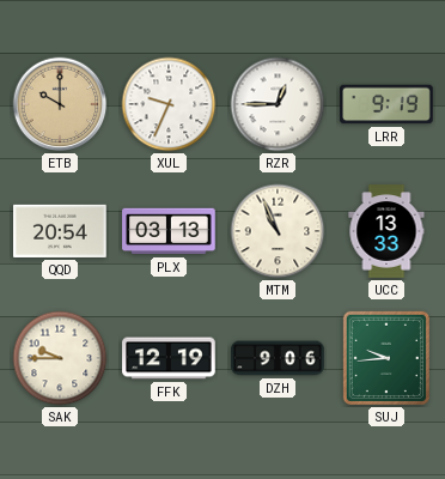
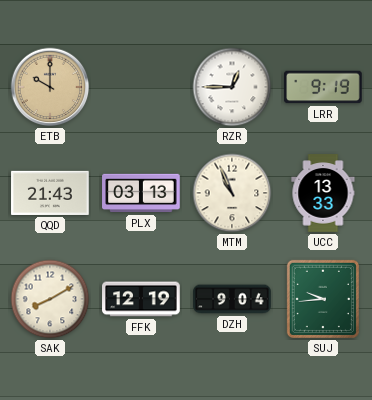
XUL: 9:34 -> none
QQD: 20:54 -> 21:43
SAK: 9:45 -> 8:10
DZH: 9:06 -> 9:04
